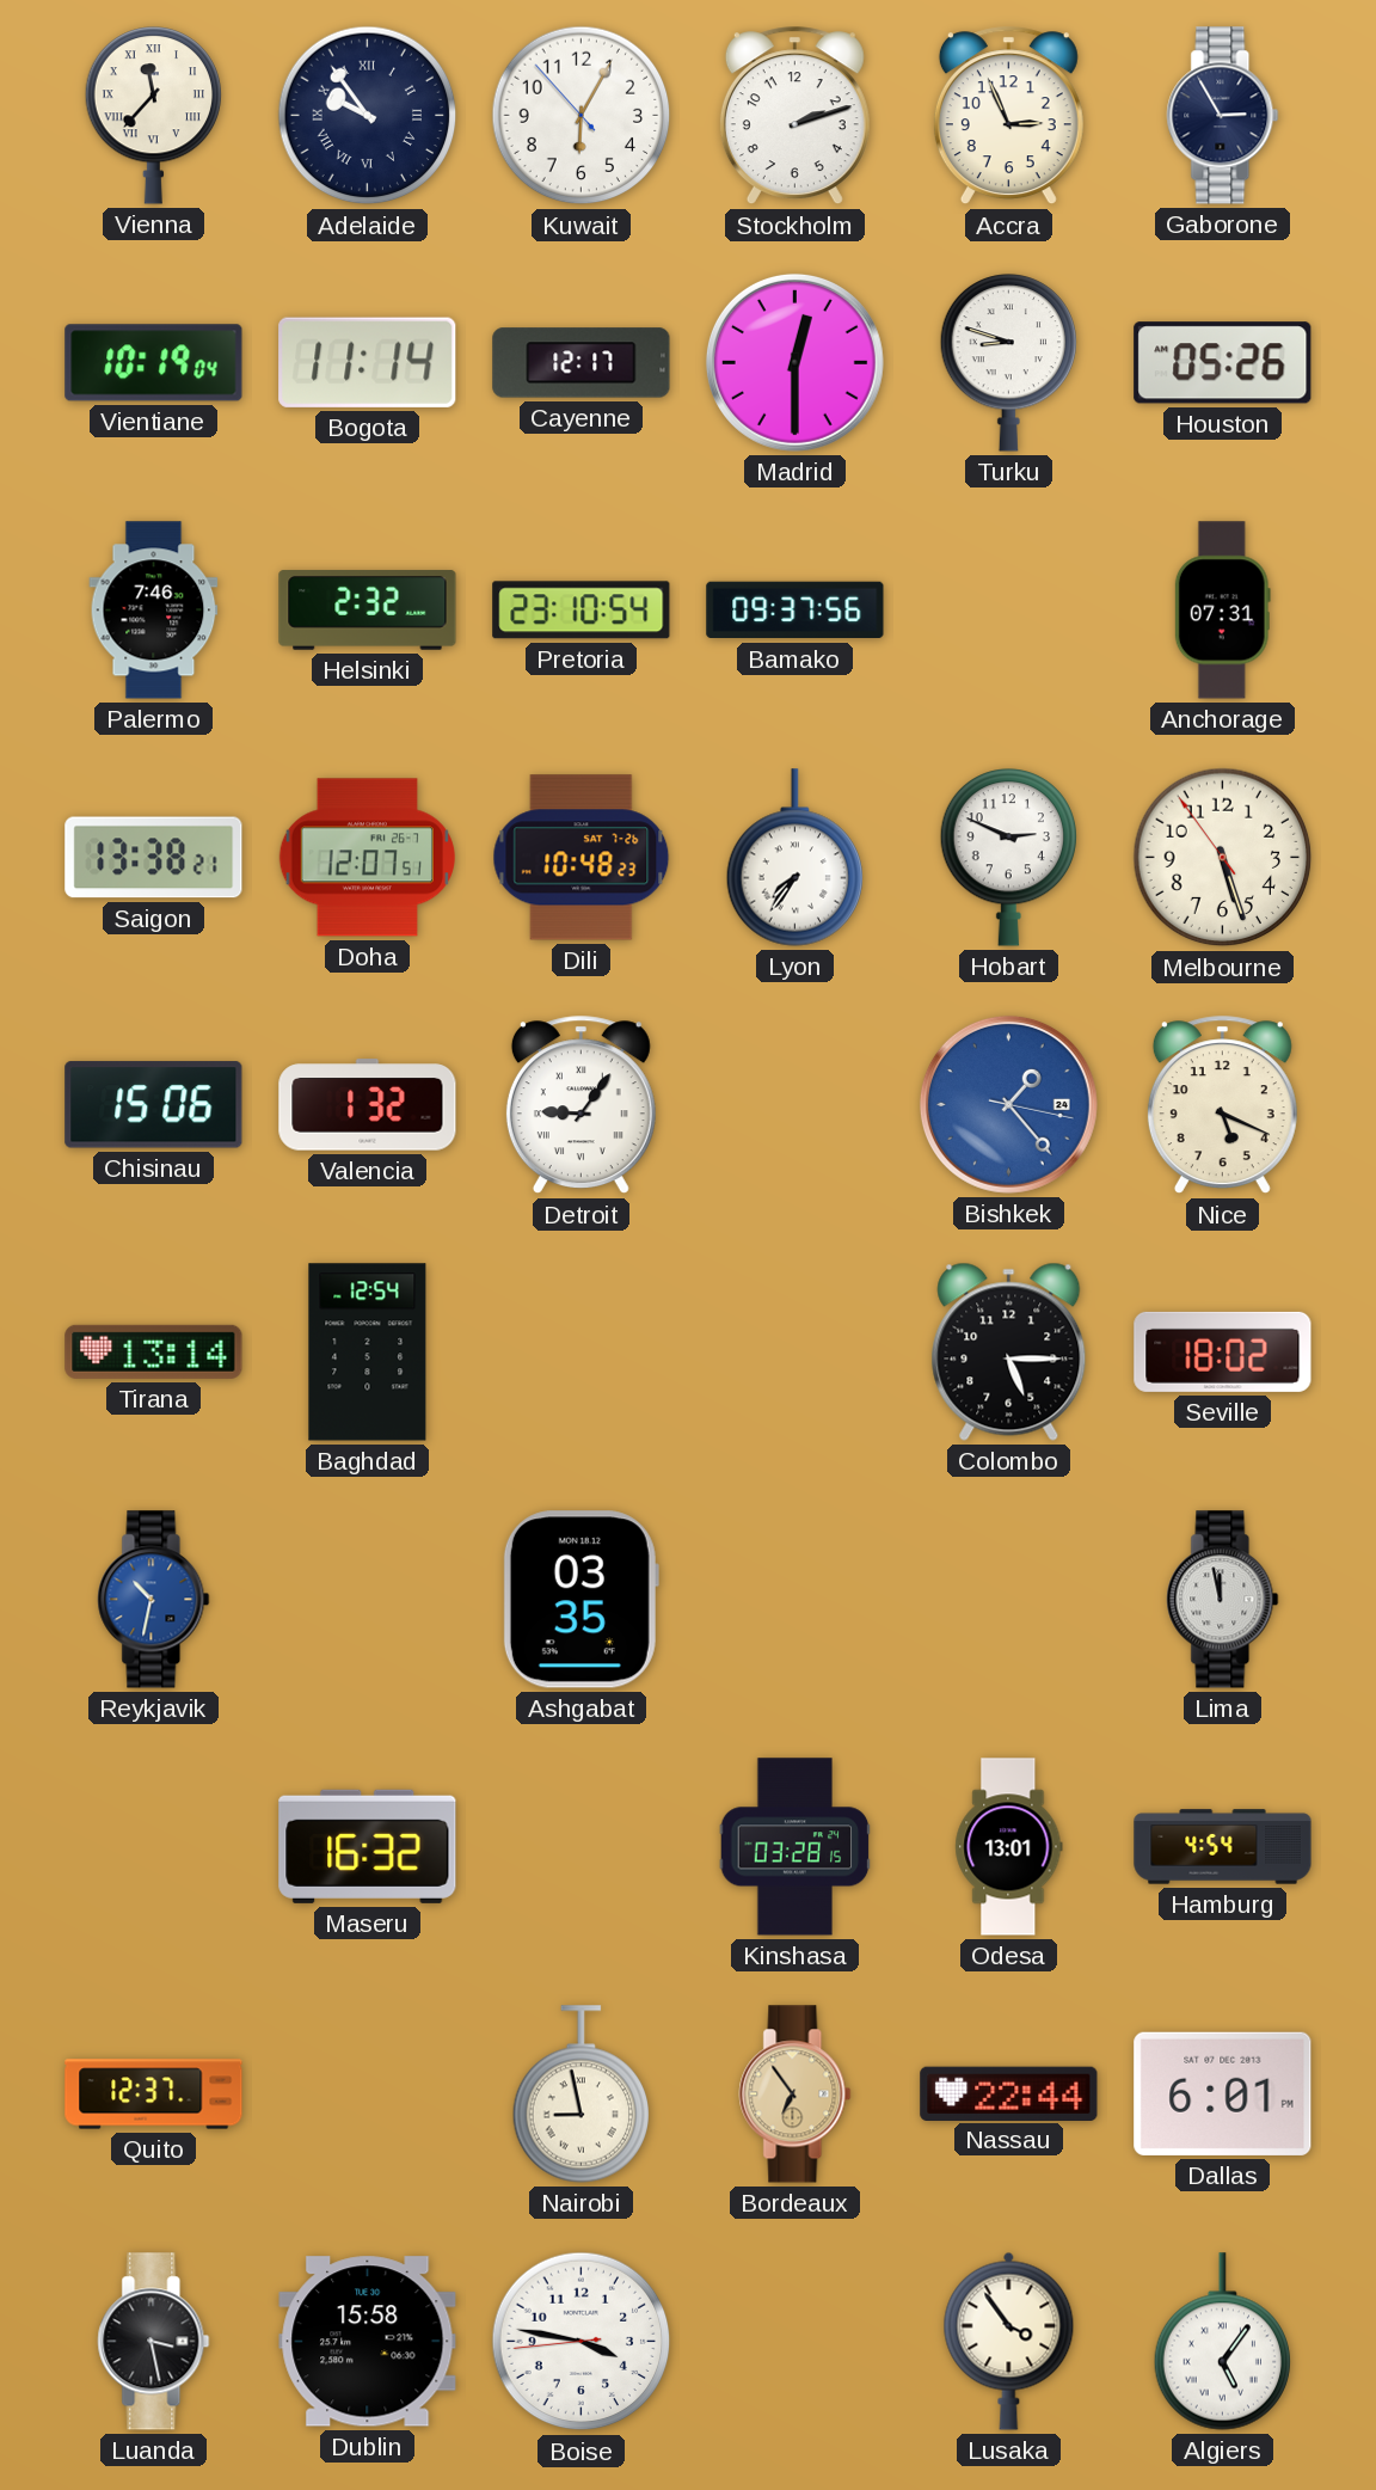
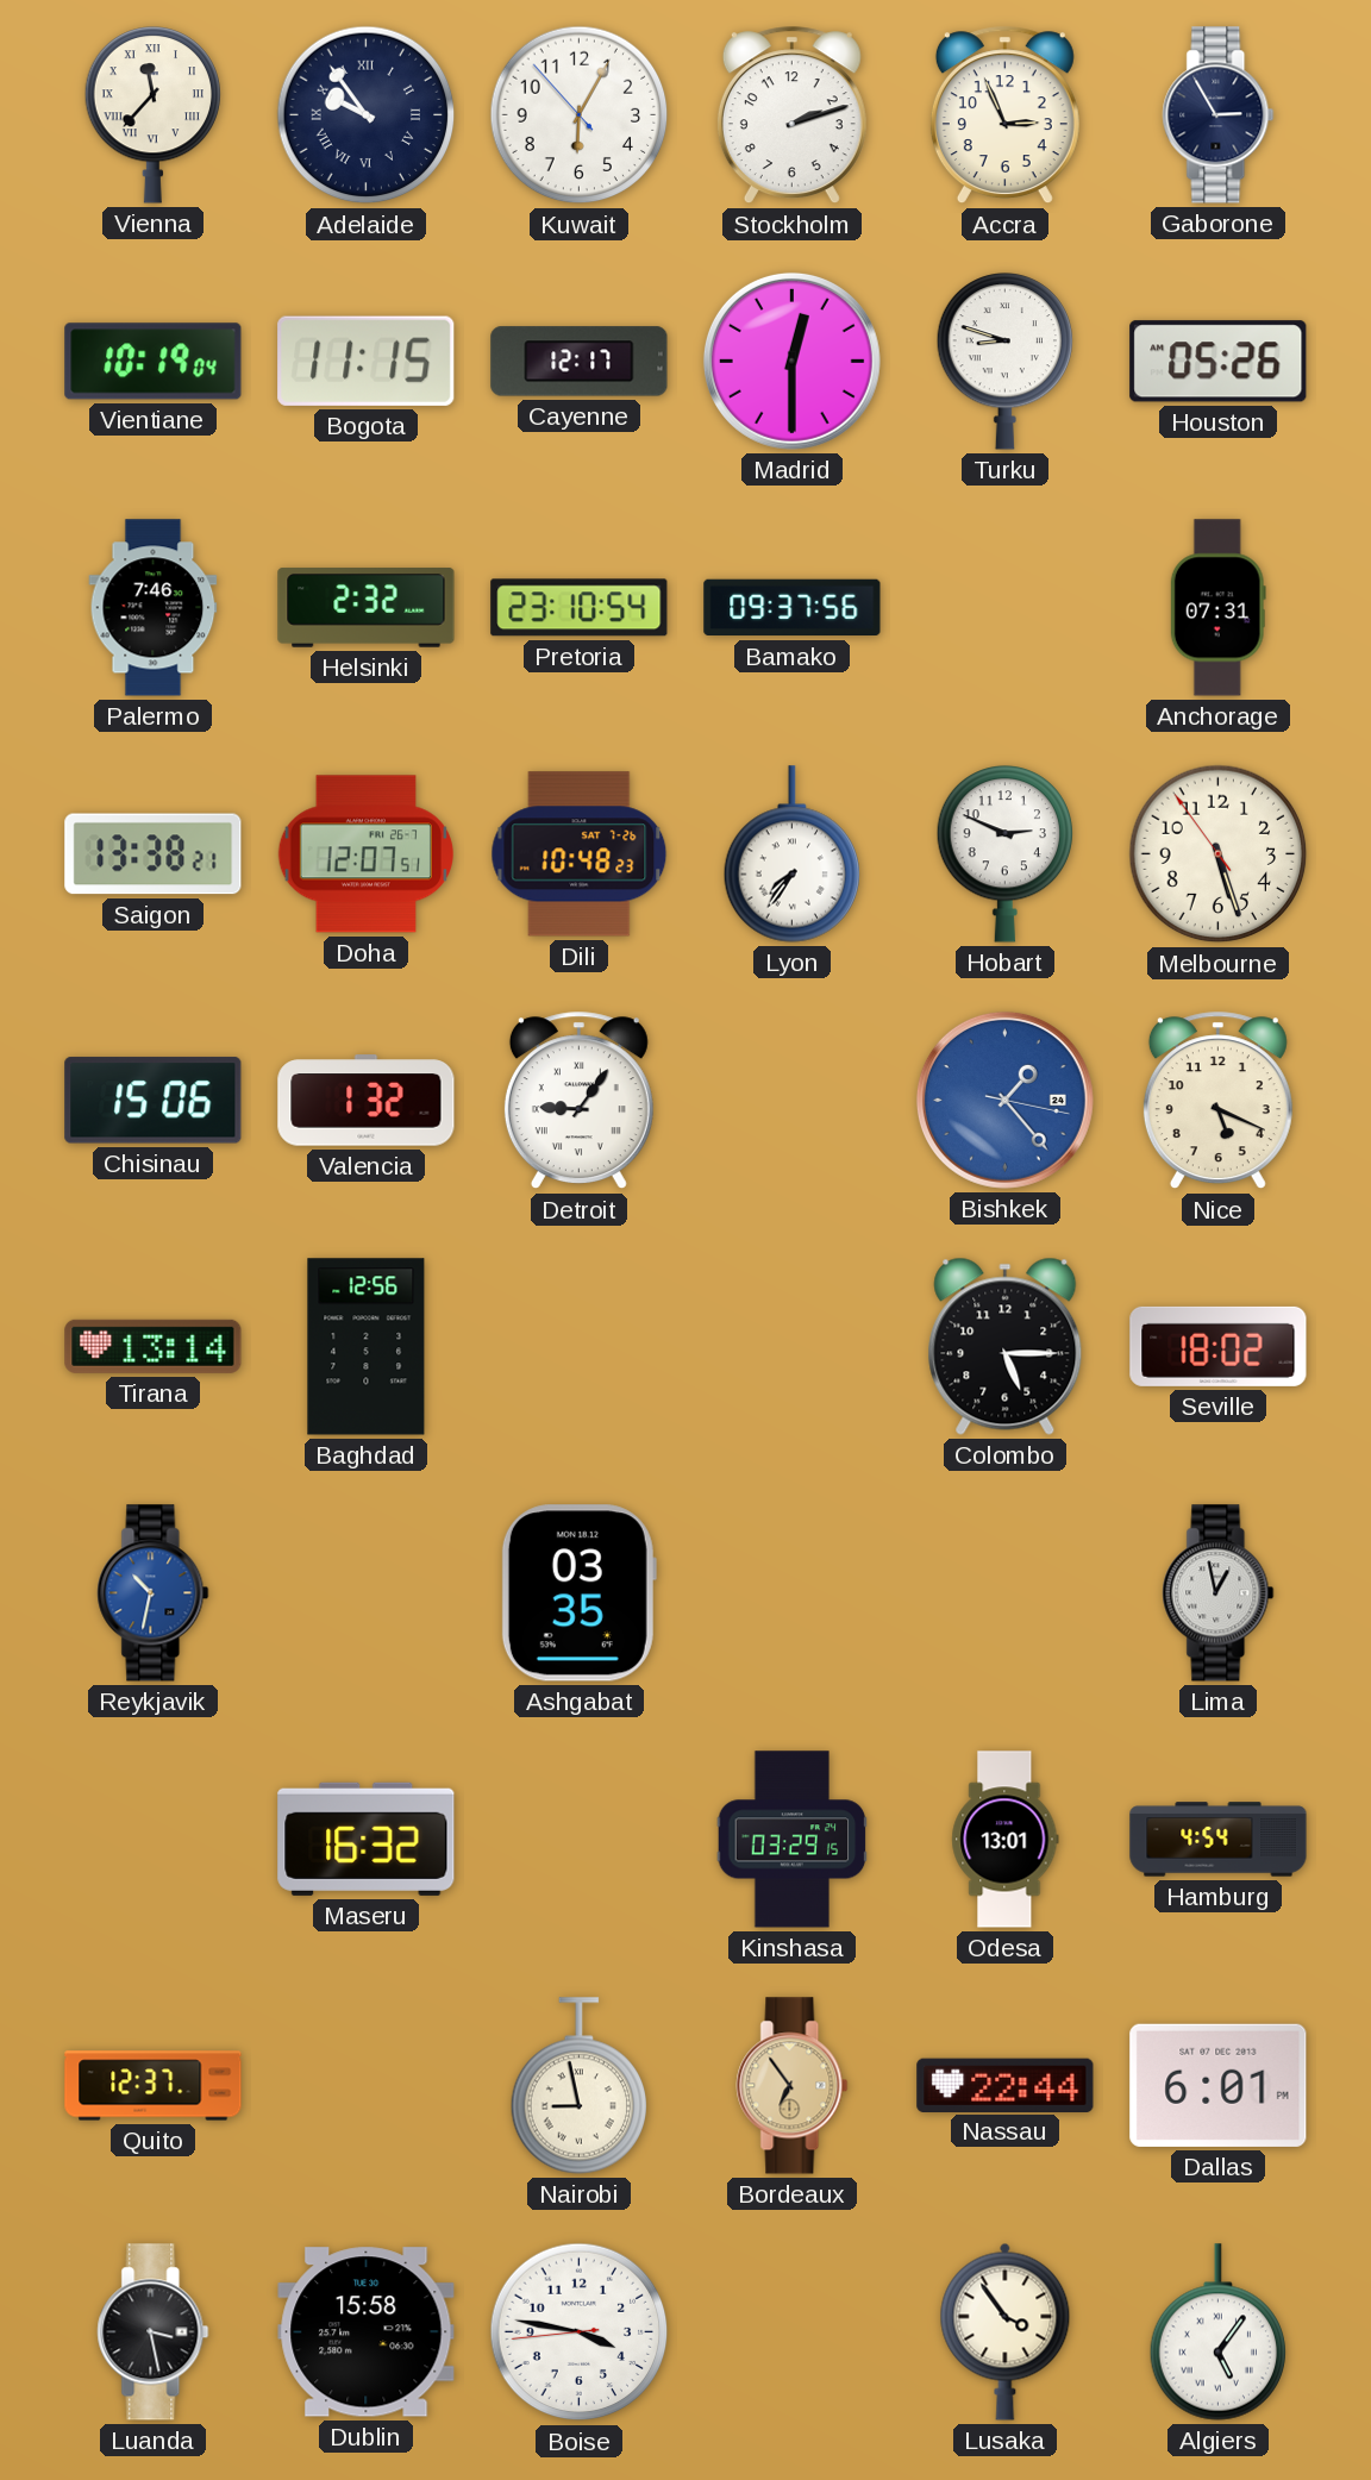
Bogota: 11:14 -> 11:15
Baghdad: 12:54 -> 12:56
Lima: 11:58 -> 12:58
Kinshasa: 03:28 -> 03:29
